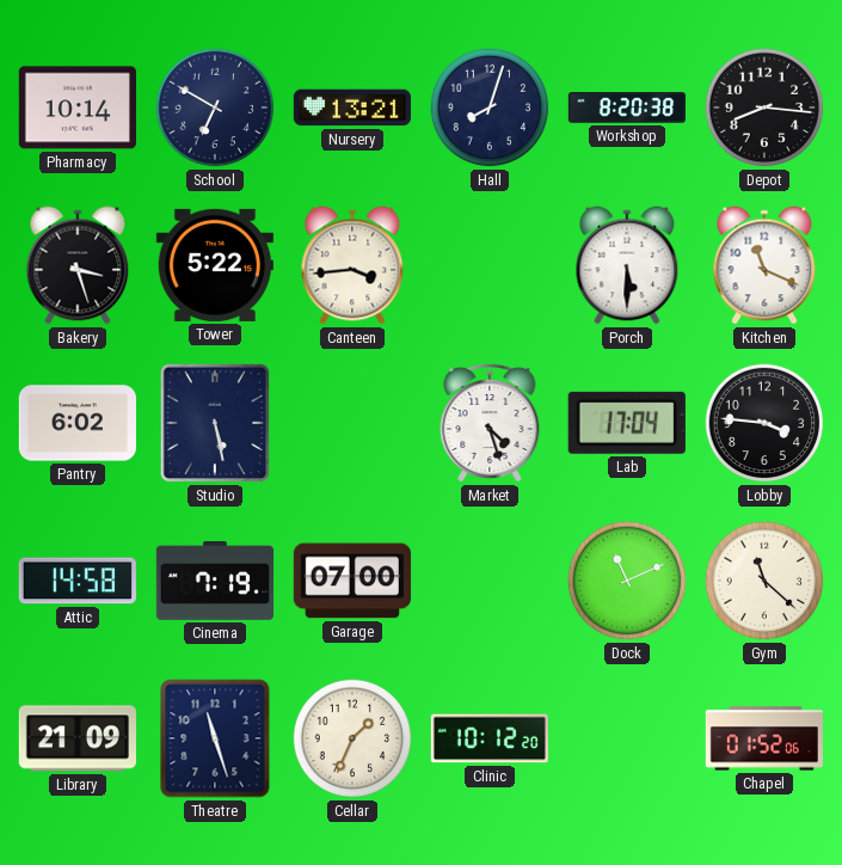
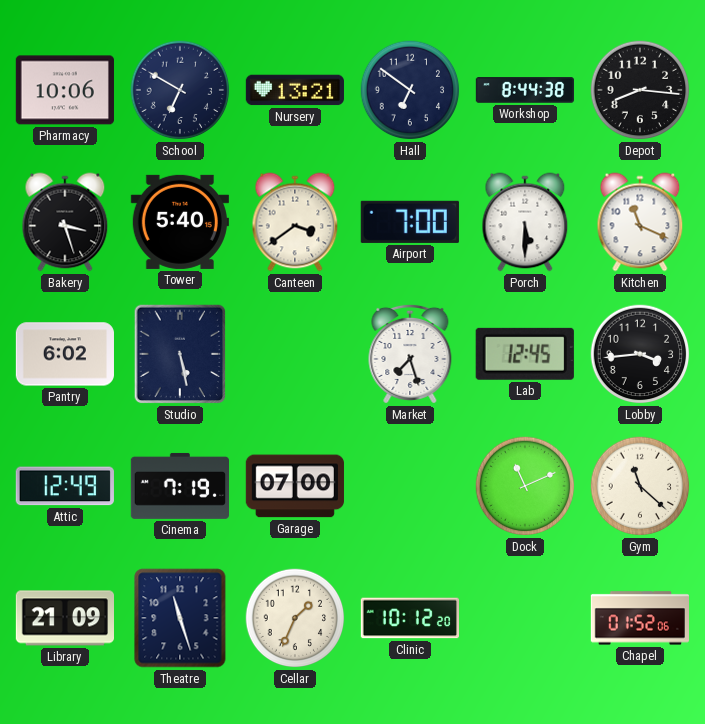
Pharmacy: 10:14 -> 10:06
Hall: 8:03 -> 6:51
Workshop: 8:20 -> 8:44
Tower: 5:22 -> 5:40
Canteen: 3:44 -> 3:39
Airport: none -> 7:00
Market: 4:27 -> 7:27
Lab: 17:04 -> 12:45
Lobby: 3:46 -> 3:44
Attic: 14:58 -> 12:49
